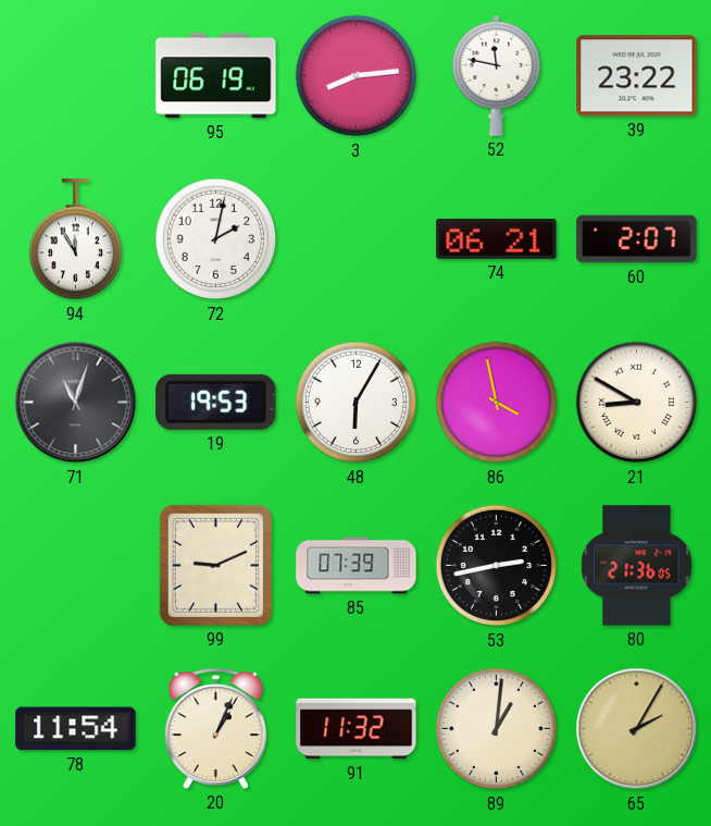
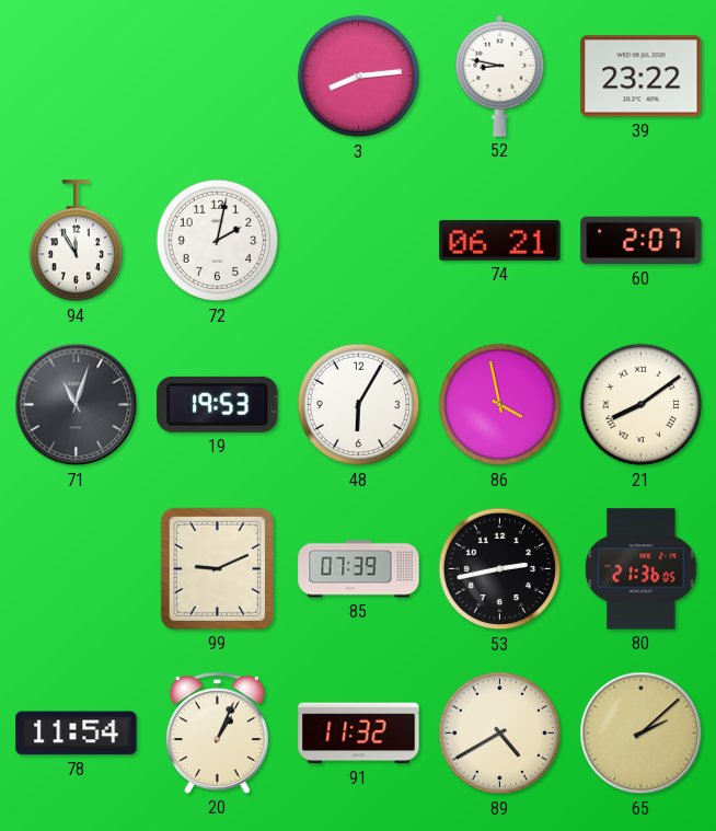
95: 06:19 -> none
52: 11:47 -> 8:47
21: 8:50 -> 8:09
89: 1:01 -> 4:40
65: 2:05 -> 2:08
